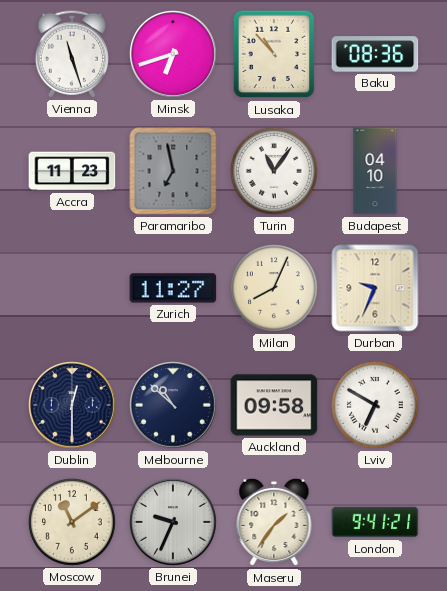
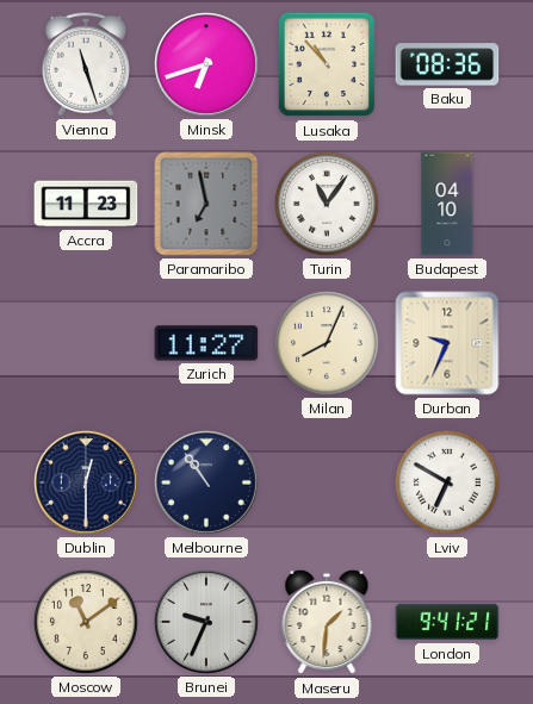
Melbourne: 10:52 -> 10:54
Auckland: 09:58 -> none
Maseru: 1:36 -> 1:31
